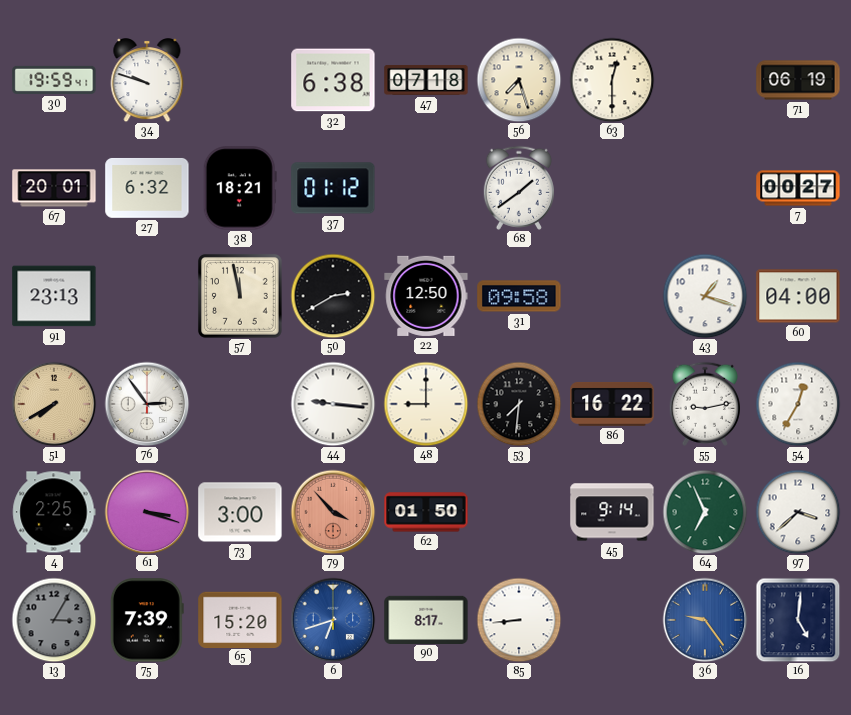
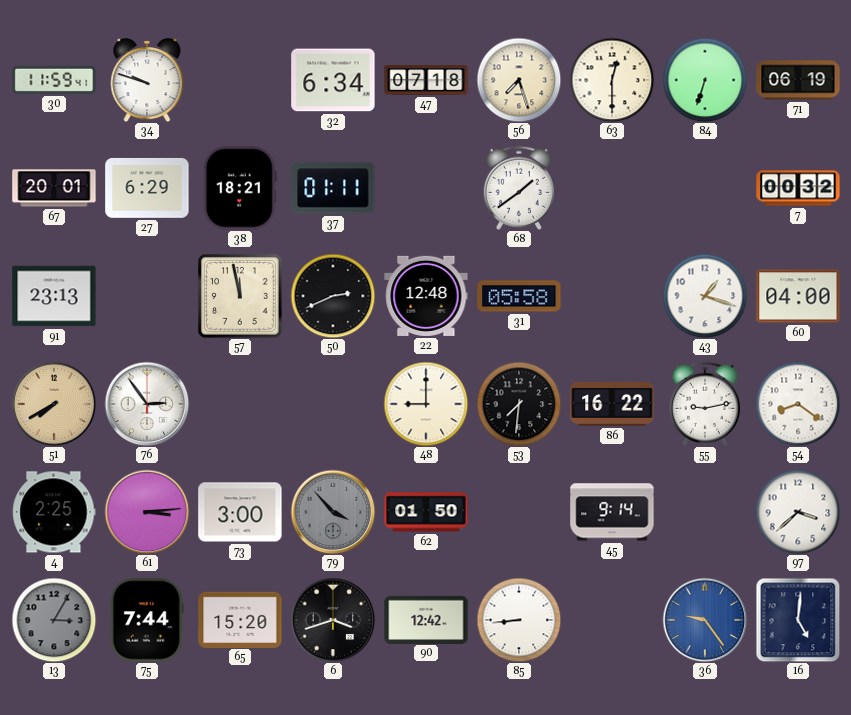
30: 19:59 -> 11:59
32: 6:38 -> 6:34
84: none -> 6:33
27: 6:32 -> 6:29
37: 01:12 -> 01:11
7: 00:27 -> 00:32
50: 2:40 -> 2:41
22: 12:50 -> 12:48
31: 09:58 -> 05:58
44: 9:16 -> none
54: 12:35 -> 8:21
61: 3:18 -> 3:14
79 dial: salmon -> grey
64: 6:56 -> none
75: 7:39 -> 7:44
6: 6:42 -> 3:42
6 dial: blue -> black
90: 8:17 -> 12:42
